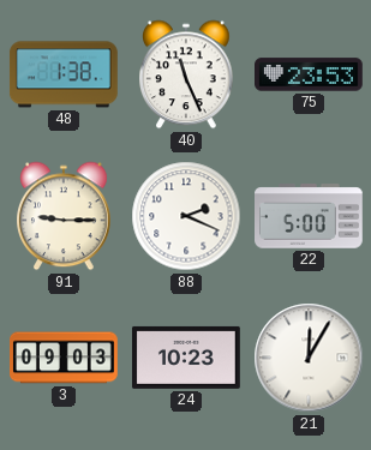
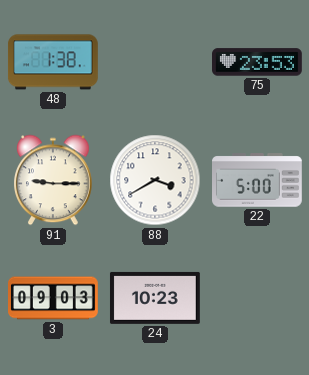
40: 11:26 -> none
88: 2:19 -> 3:40
21: 12:05 -> none
